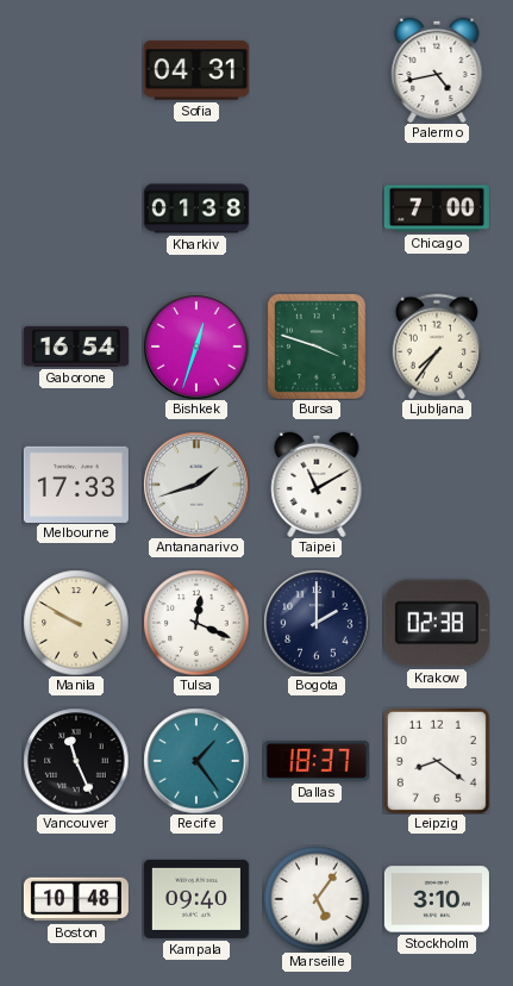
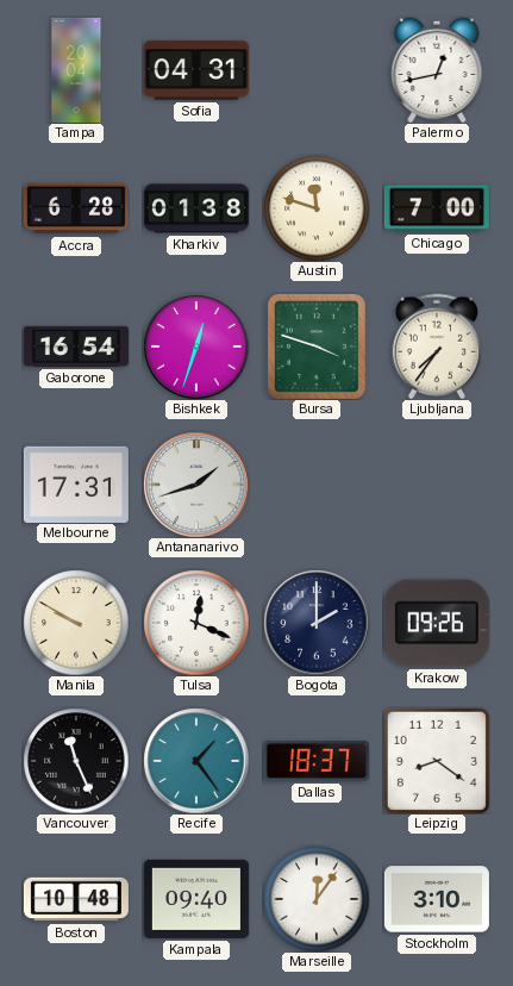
Tampa: none -> 20:04
Palermo: 4:43 -> 12:43
Accra: none -> 6:28
Austin: none -> 11:48
Melbourne: 17:33 -> 17:31
Taipei: 11:10 -> none
Krakow: 02:38 -> 09:26
Marseille: 5:06 -> 12:06
